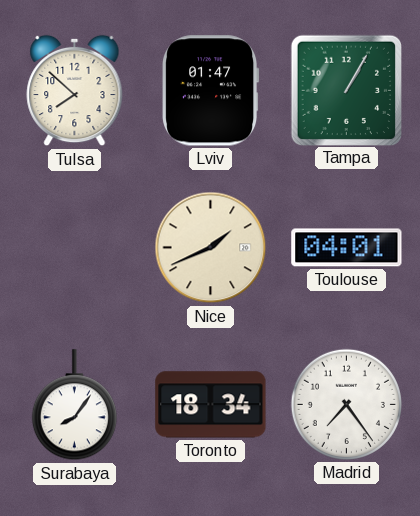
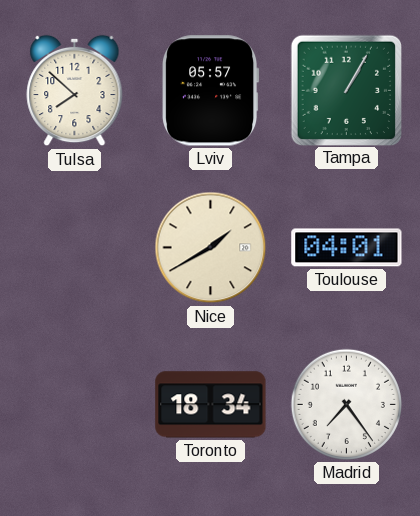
Lviv: 01:47 -> 05:57
Nice: 1:41 -> 1:40
Surabaya: 8:06 -> none
